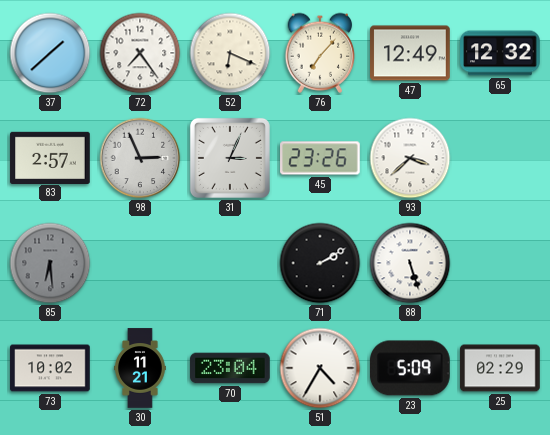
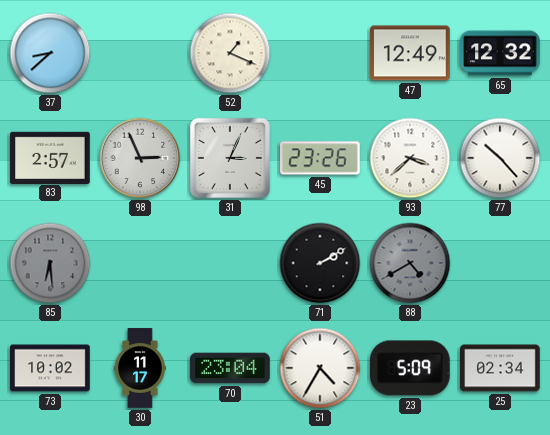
37: 1:38 -> 8:38
72: 7:24 -> none
52: 6:19 -> 1:19
76: 7:07 -> none
77: none -> 10:23
88: 5:27 -> 4:40
88 dial: white -> grey
30: 11:21 -> 11:17
25: 02:29 -> 02:34
